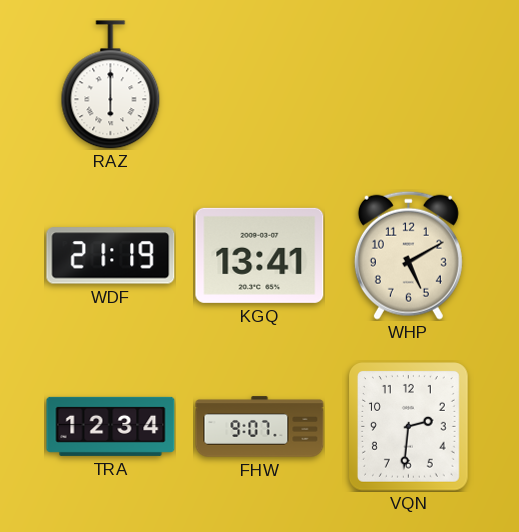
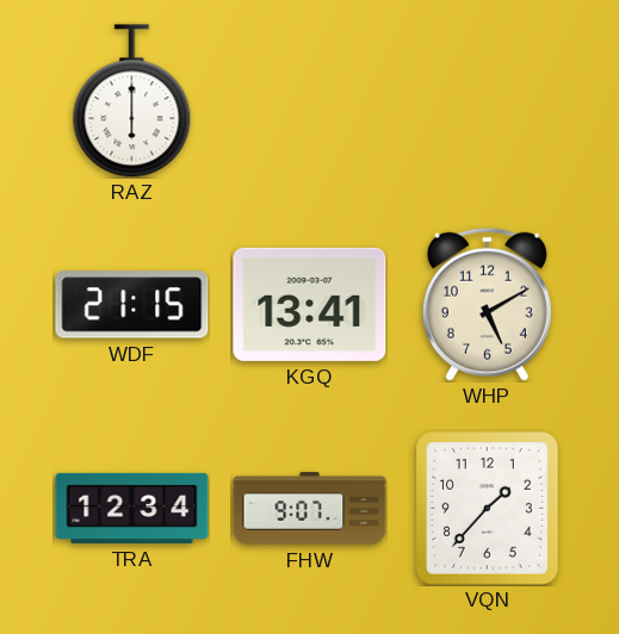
WDF: 21:19 -> 21:15
VQN: 2:31 -> 1:37
